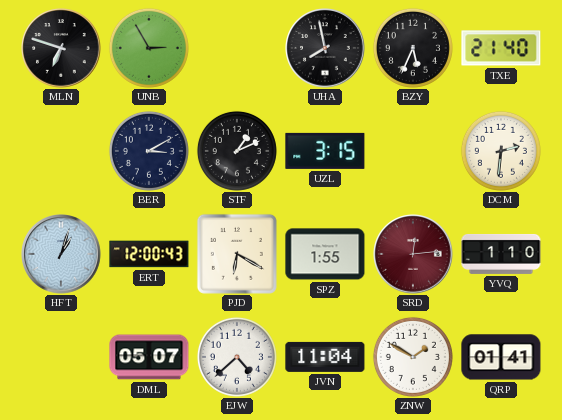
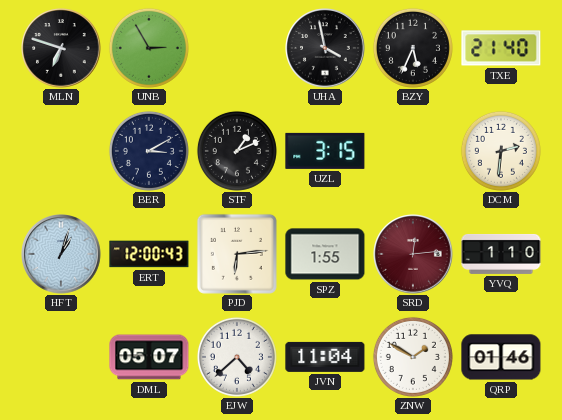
UHA: 7:58 -> 3:58
PJD: 6:20 -> 6:14
QRP: 01:41 -> 01:46
